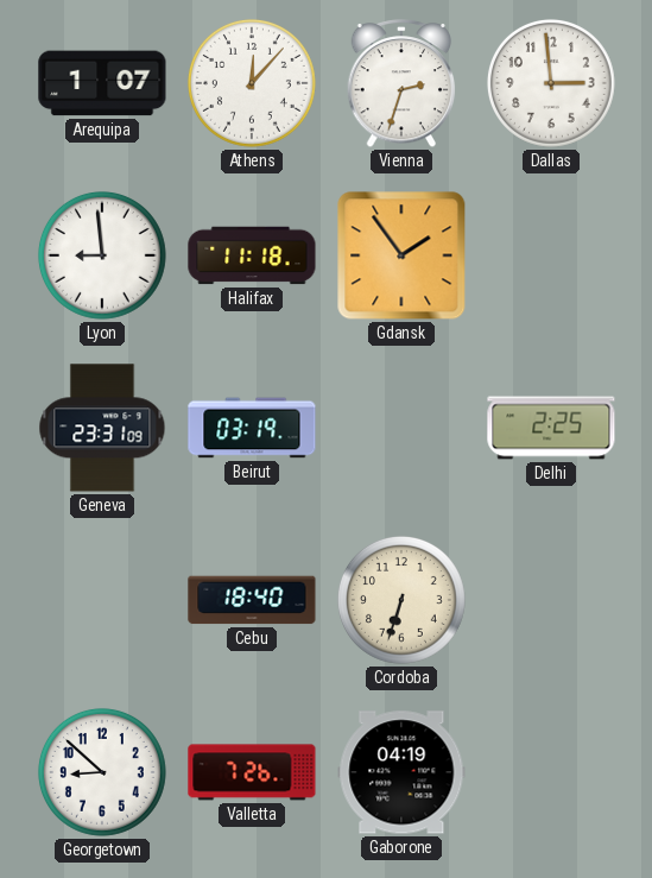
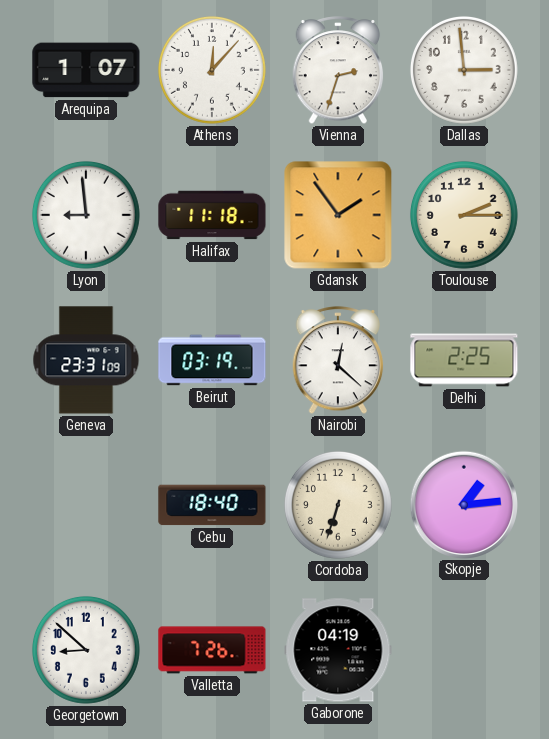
Toulouse: none -> 2:15
Nairobi: none -> 12:22
Skopje: none -> 1:14
